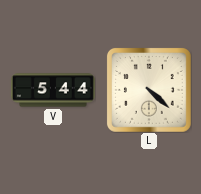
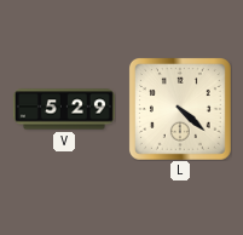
V: 5:44 -> 5:29
